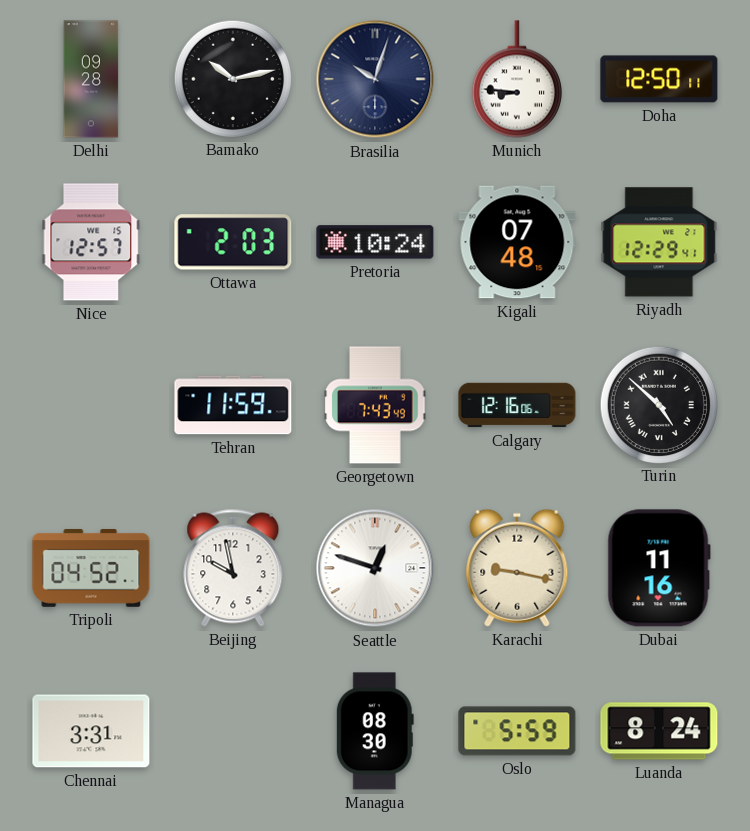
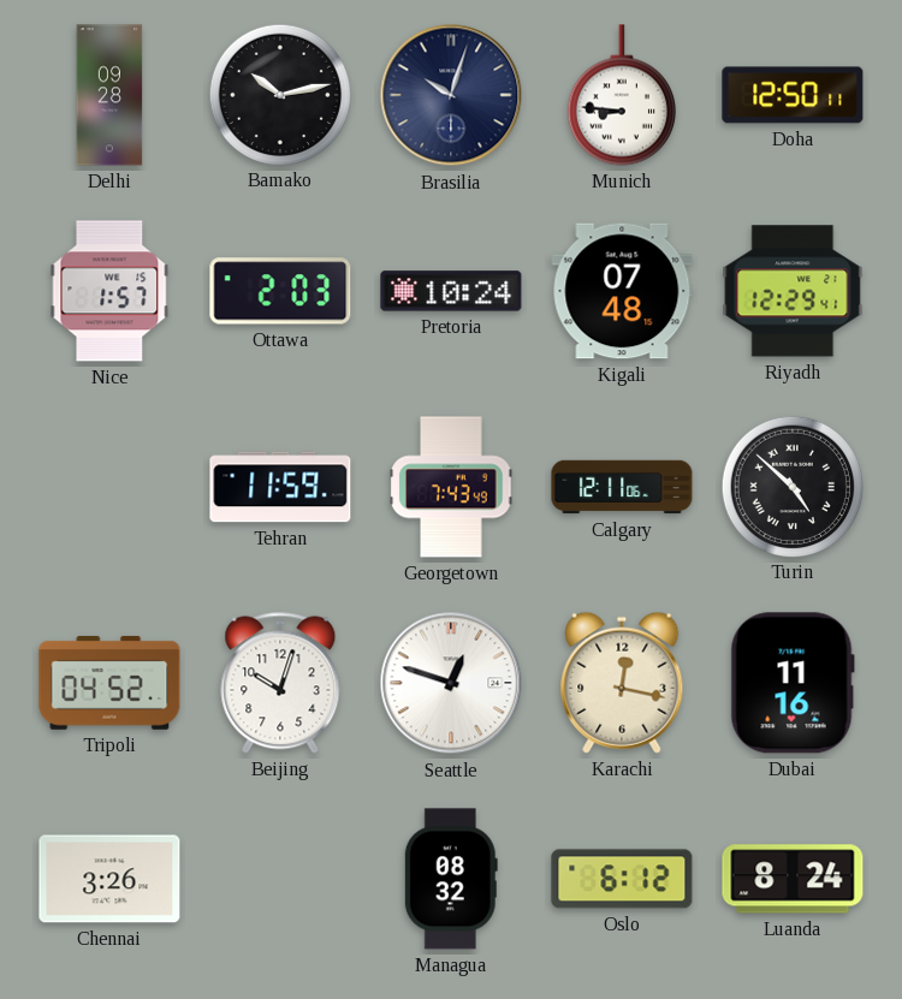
Nice: 12:57 -> 1:57
Calgary: 12:16 -> 12:11
Beijing: 9:58 -> 10:03
Karachi: 9:17 -> 12:17
Chennai: 3:31 -> 3:26
Managua: 08:30 -> 08:32
Oslo: 5:59 -> 6:12
